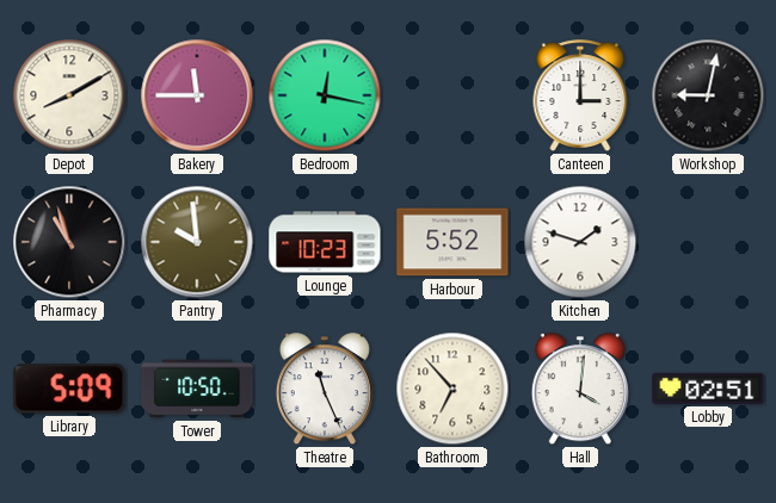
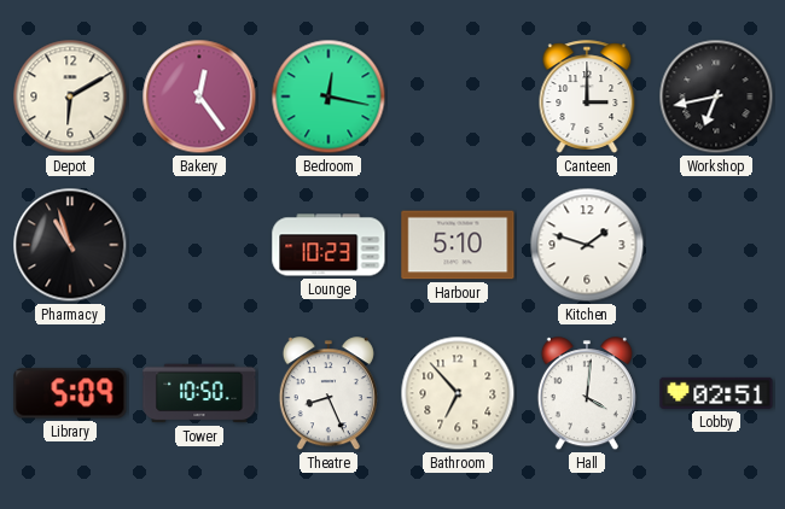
Depot: 8:10 -> 6:10
Bakery: 11:45 -> 12:24
Workshop: 9:02 -> 6:43
Pantry: 9:59 -> none
Harbour: 5:52 -> 5:10
Theatre: 11:26 -> 8:26
